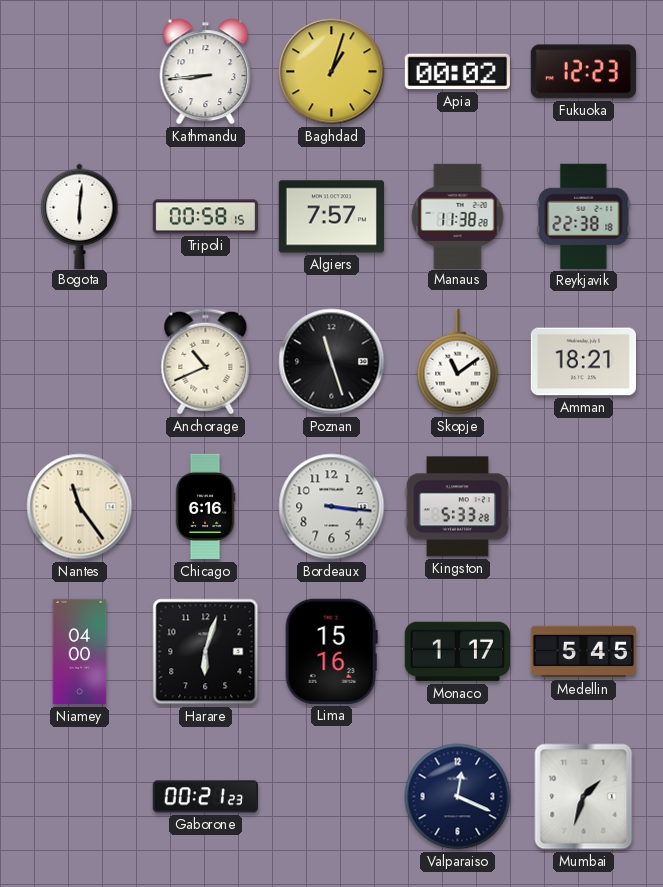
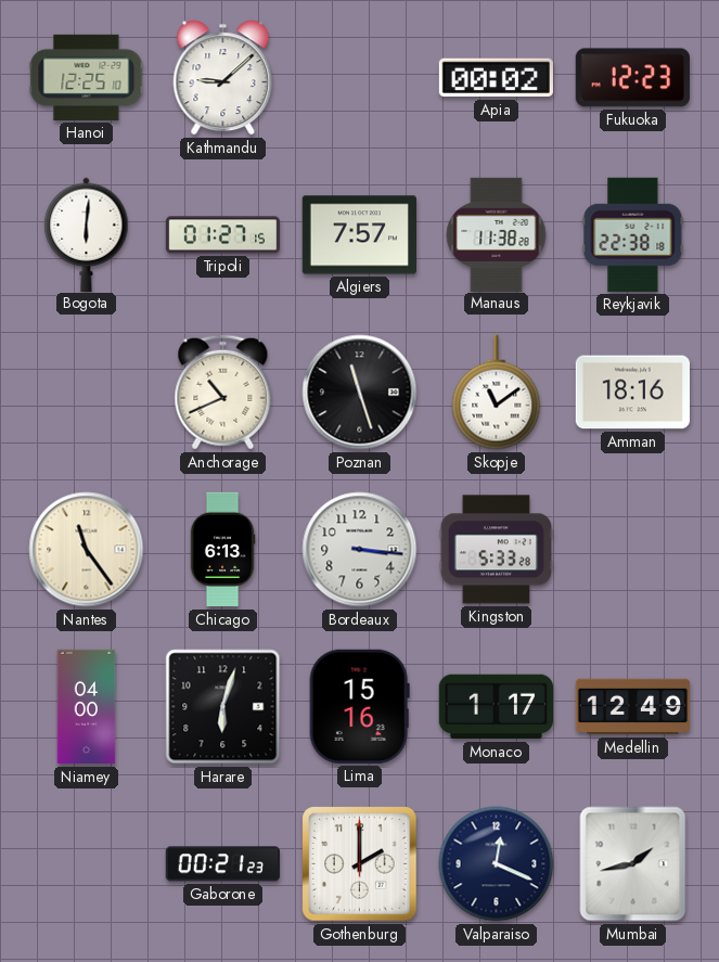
Hanoi: none -> 12:25
Kathmandu: 8:44 -> 9:08
Baghdad: 1:03 -> none
Tripoli: 00:58 -> 01:27
Amman: 18:21 -> 18:16
Chicago: 6:16 -> 6:13
Medellin: 5:45 -> 12:49
Gothenburg: none -> 2:00
Mumbai: 1:33 -> 1:43
